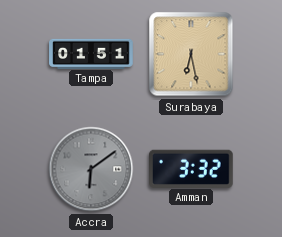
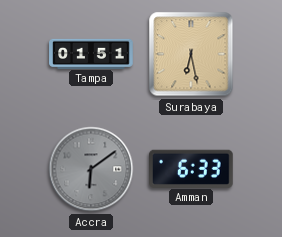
Amman: 3:32 -> 6:33
